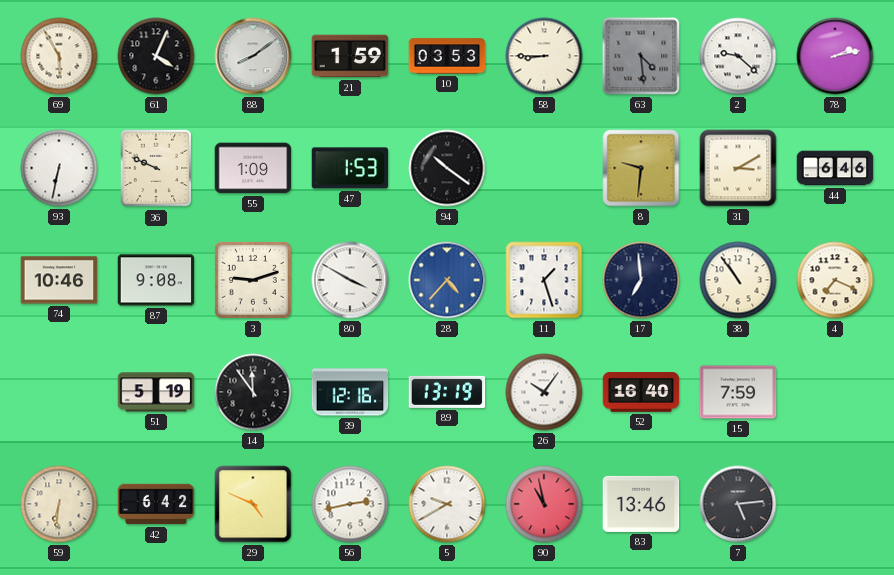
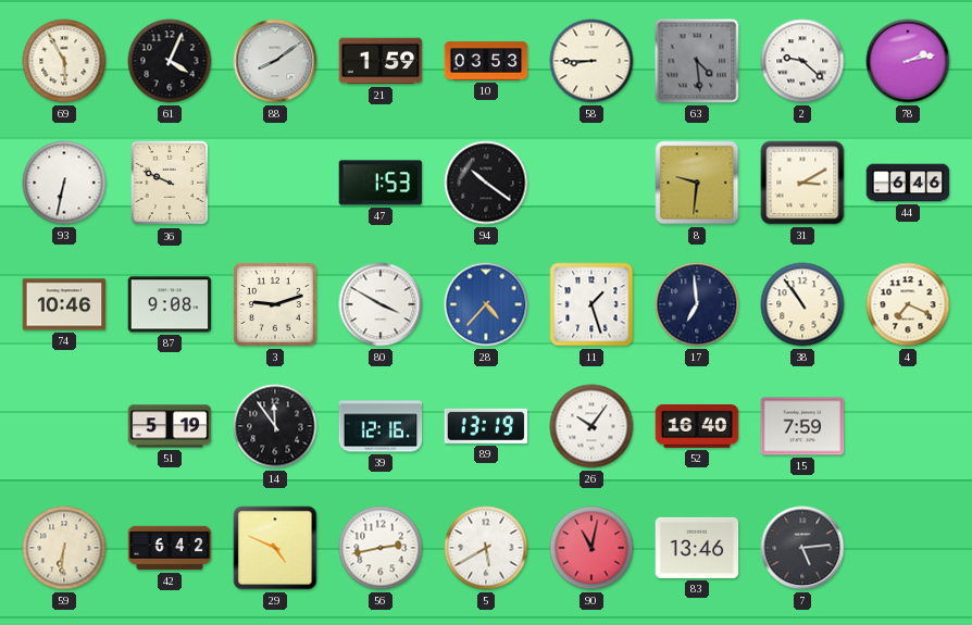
55: 1:09 -> none
5: 9:40 -> 5:40
90: 10:58 -> 11:02
